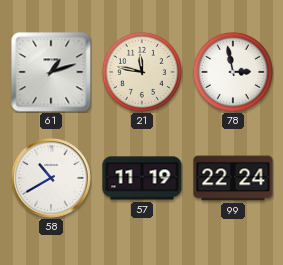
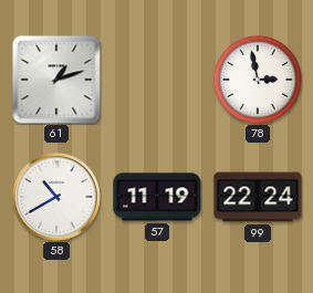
21: 11:47 -> none
